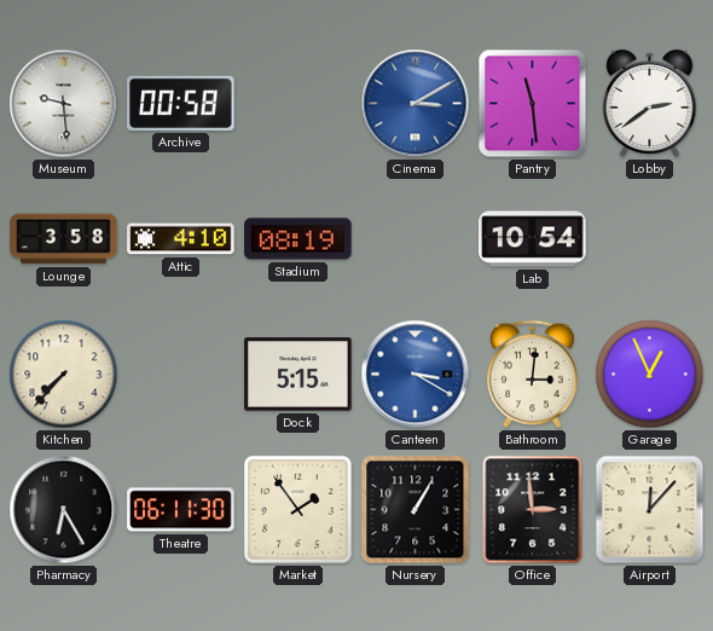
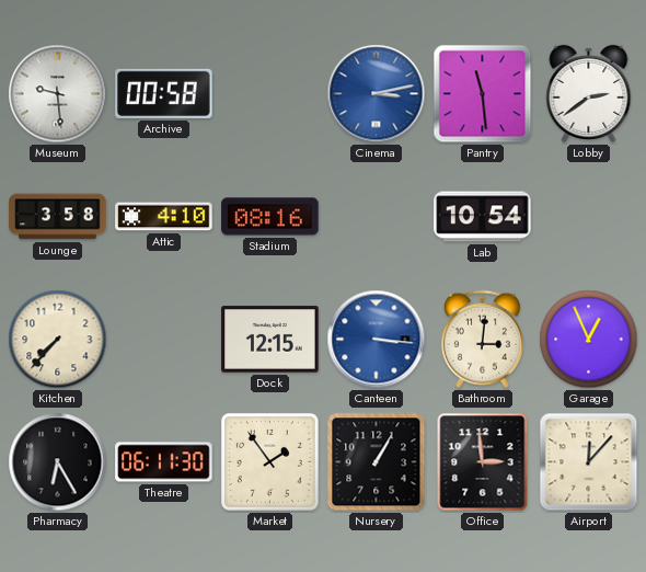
Cinema: 3:10 -> 3:13
Stadium: 08:19 -> 08:16
Dock: 5:15 -> 12:15
Canteen: 3:20 -> 3:16
